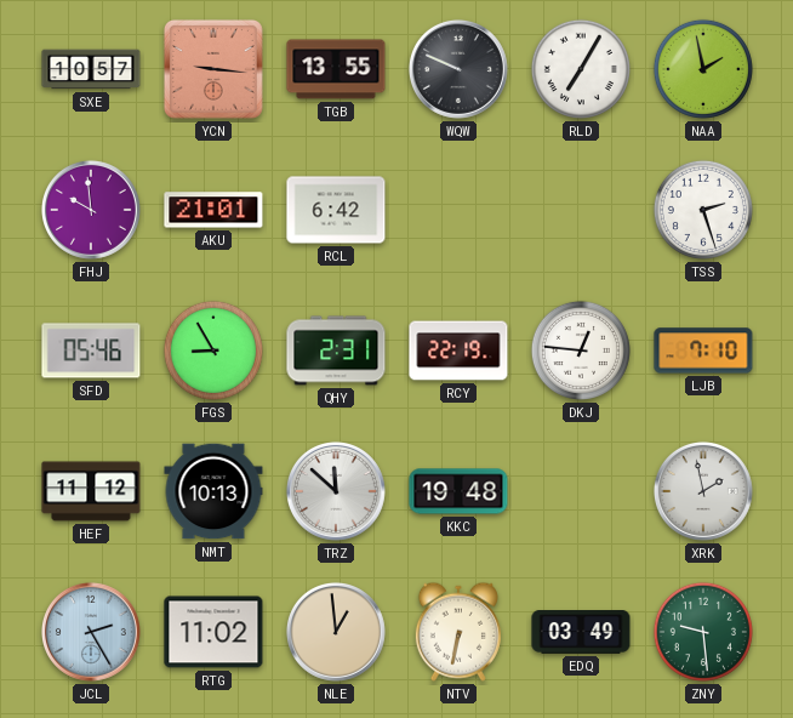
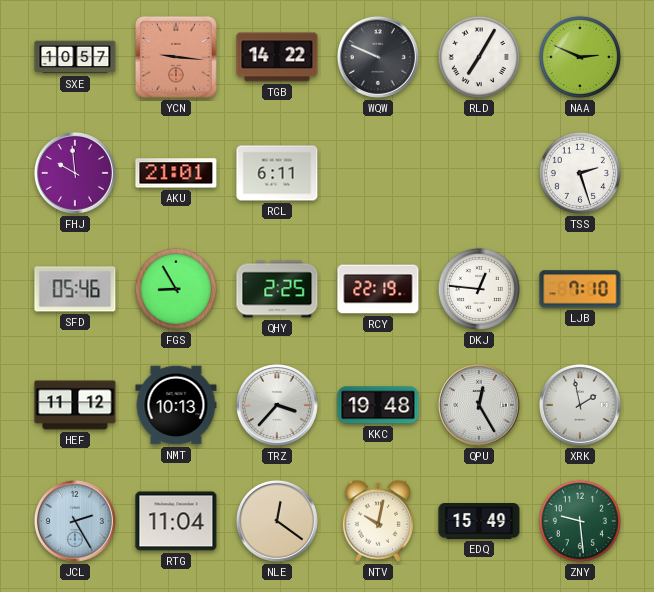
TGB: 13:55 -> 14:22
NAA: 1:58 -> 2:49
RCL: 6:42 -> 6:11
QHY: 2:31 -> 2:25
TRZ: 11:52 -> 3:37
QPU: none -> 12:25
RTG: 11:02 -> 11:04
NLE: 12:59 -> 12:21
NTV: 6:32 -> 10:02
EDQ: 03:49 -> 15:49
